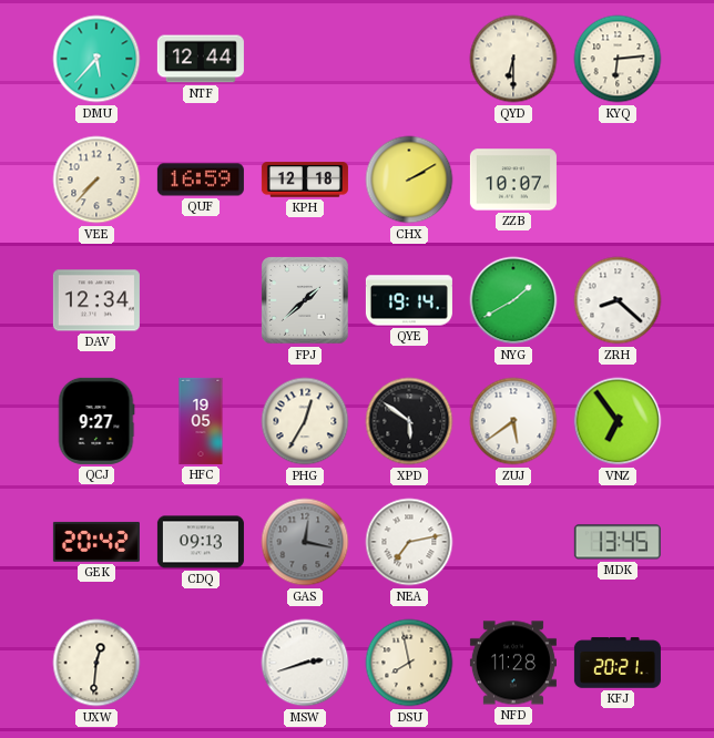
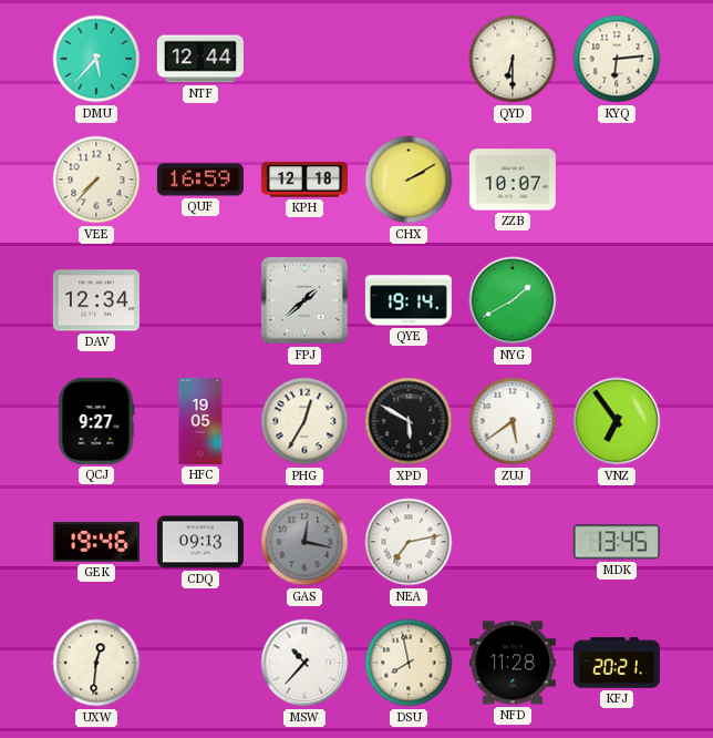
ZRH: 8:22 -> none
XPD: 5:51 -> 5:50
GEK: 20:42 -> 19:46
MSW: 2:42 -> 10:37
